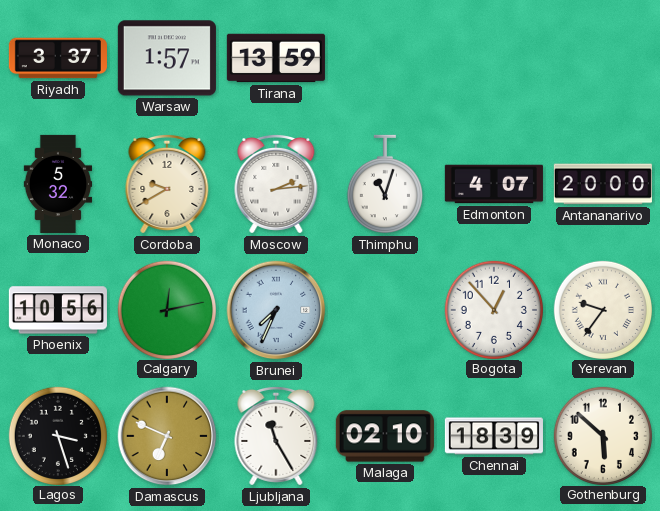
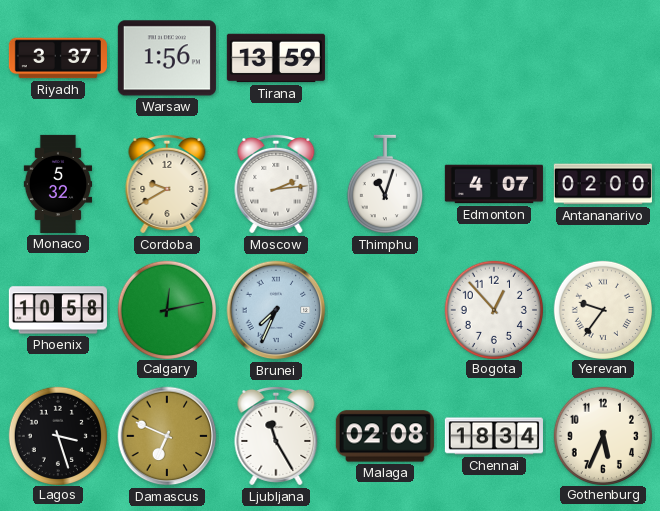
Warsaw: 1:57 -> 1:56
Antananarivo: 20:00 -> 02:00
Phoenix: 10:56 -> 10:58
Malaga: 02:10 -> 02:08
Chennai: 18:39 -> 18:34
Gothenburg: 5:52 -> 5:34
